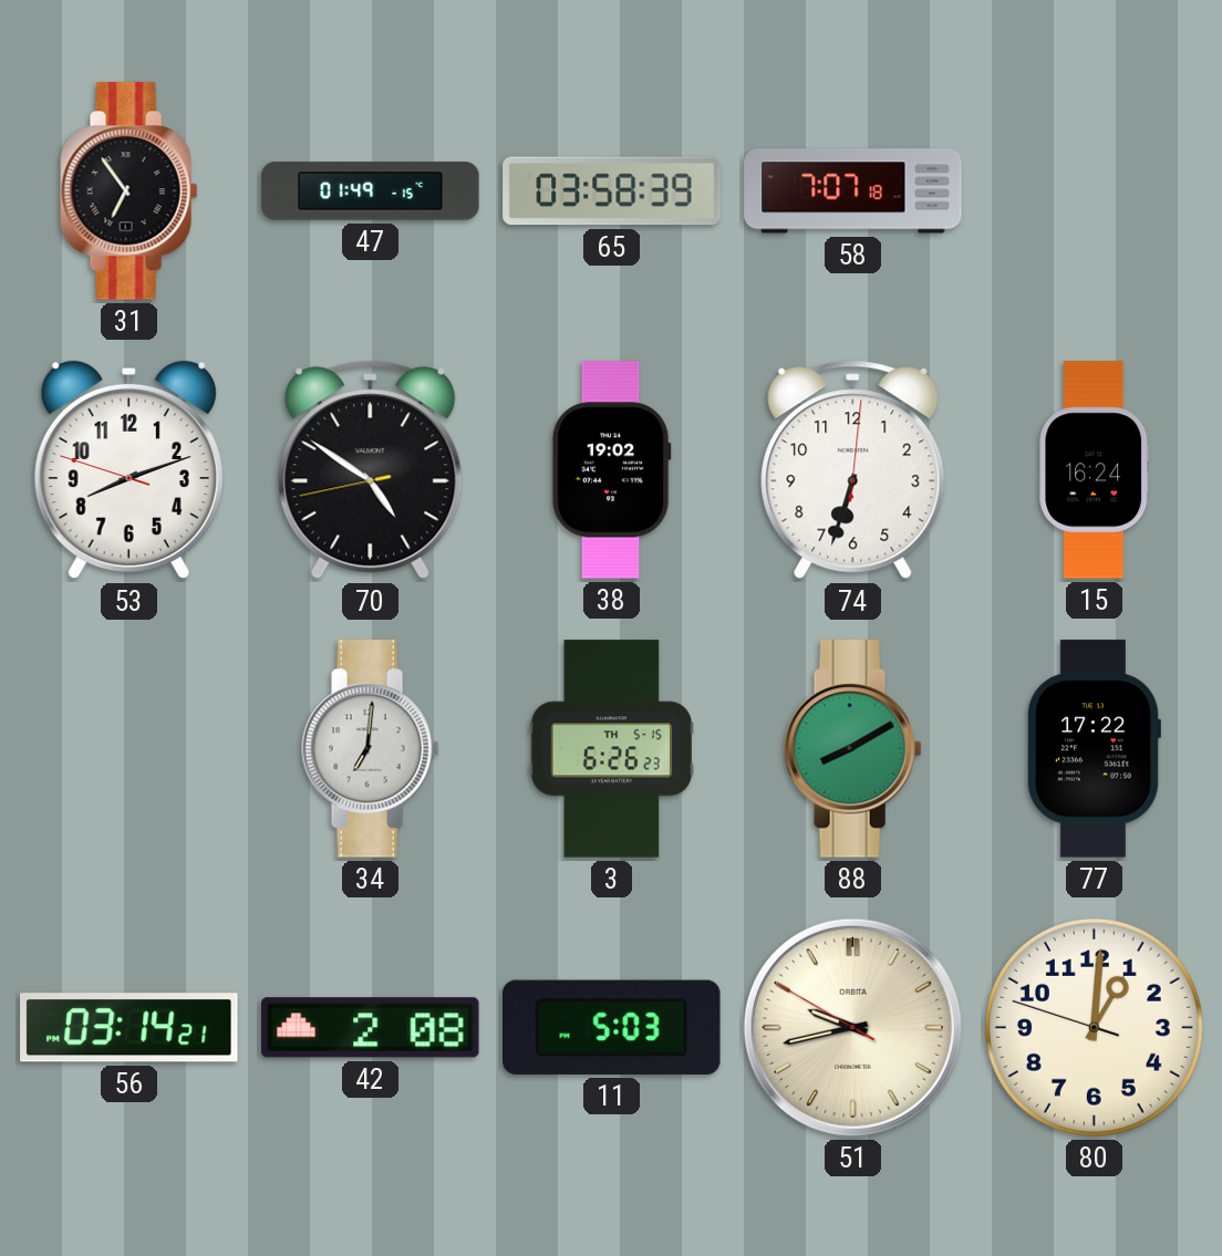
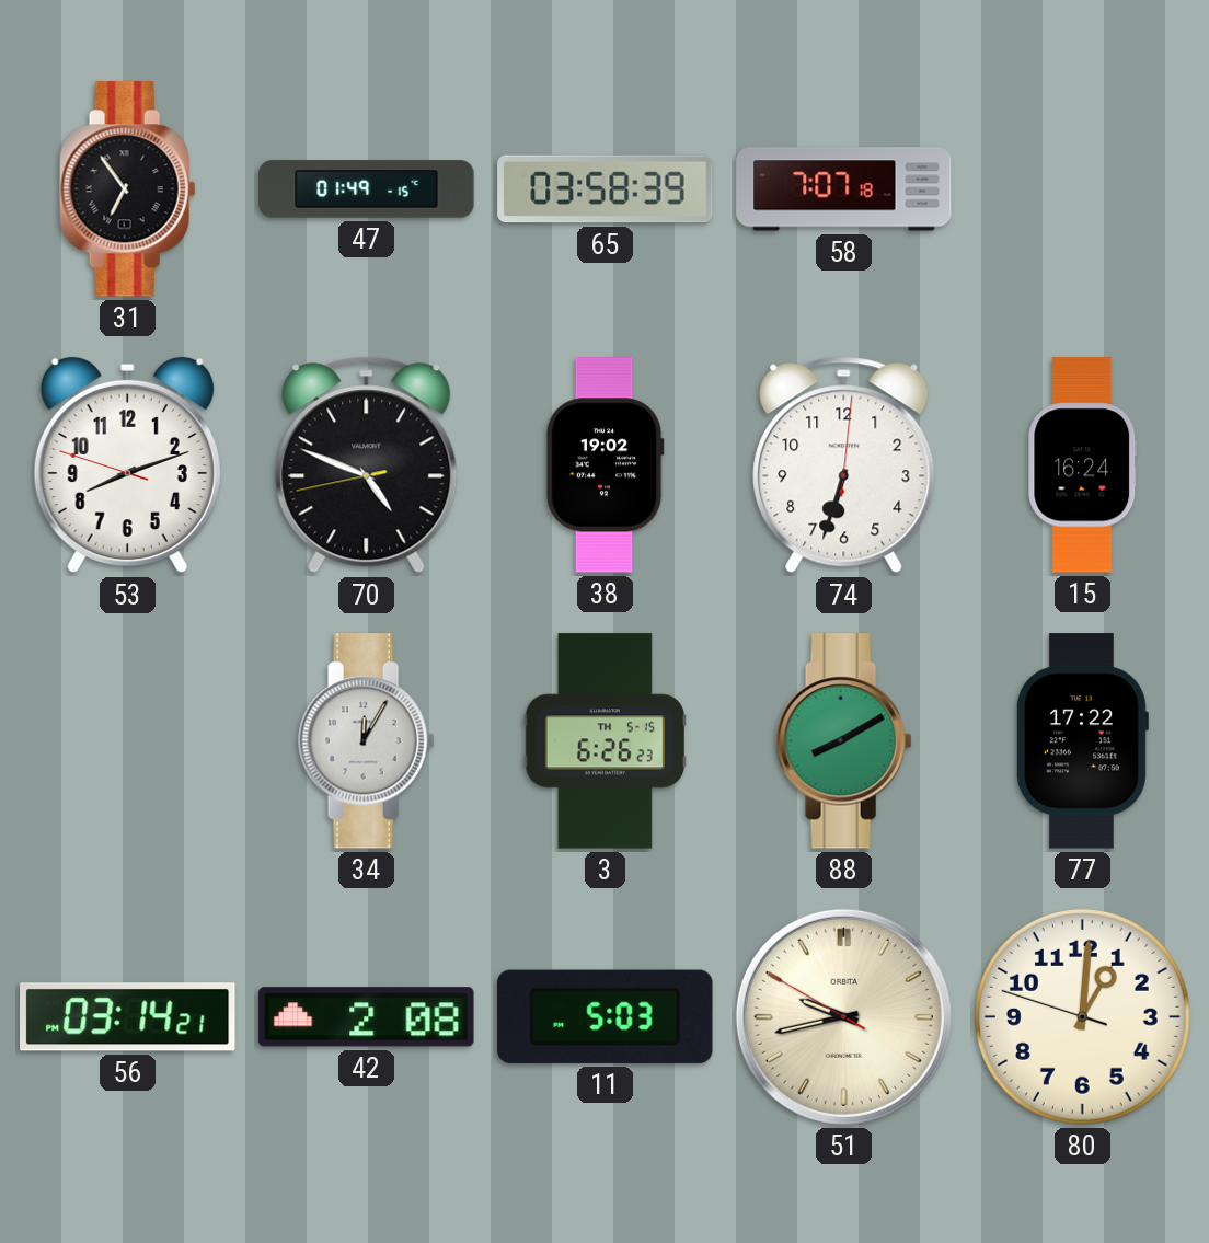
70: 4:50 -> 4:48
34: 7:01 -> 12:05
